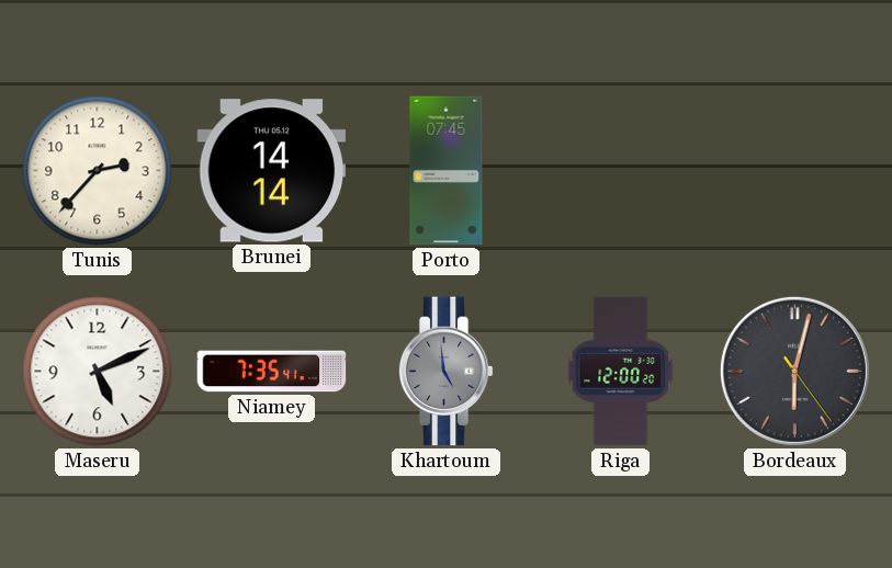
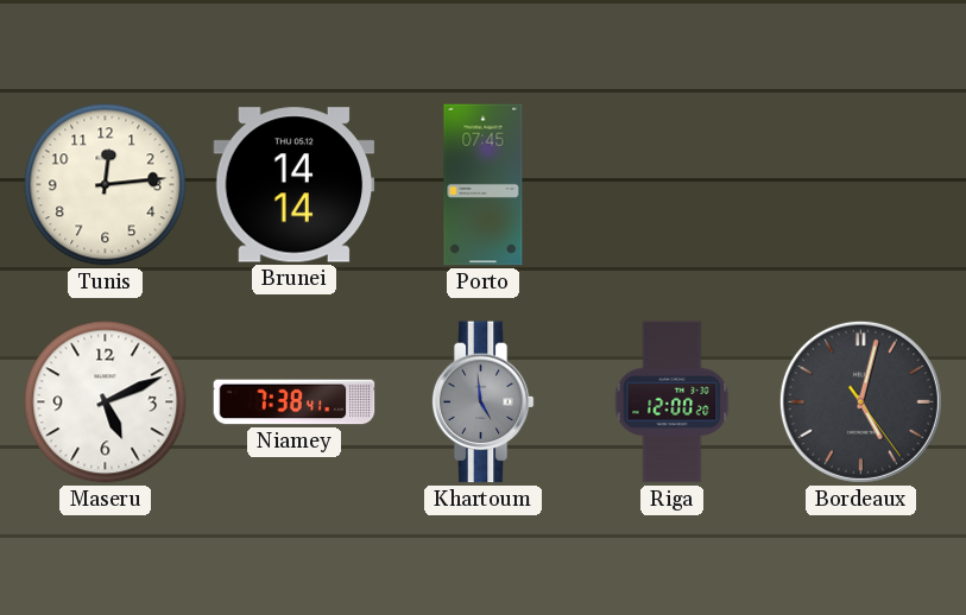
Tunis: 2:37 -> 12:14
Niamey: 7:35 -> 7:38
Bordeaux: 6:02 -> 5:02
